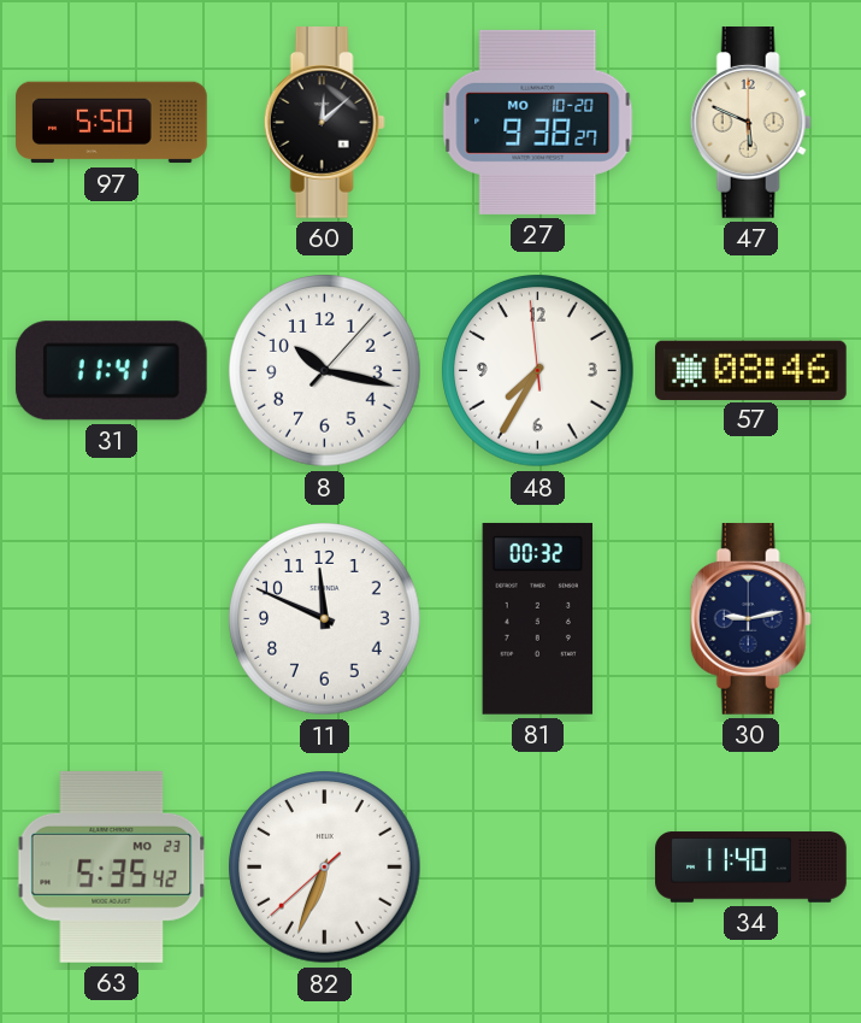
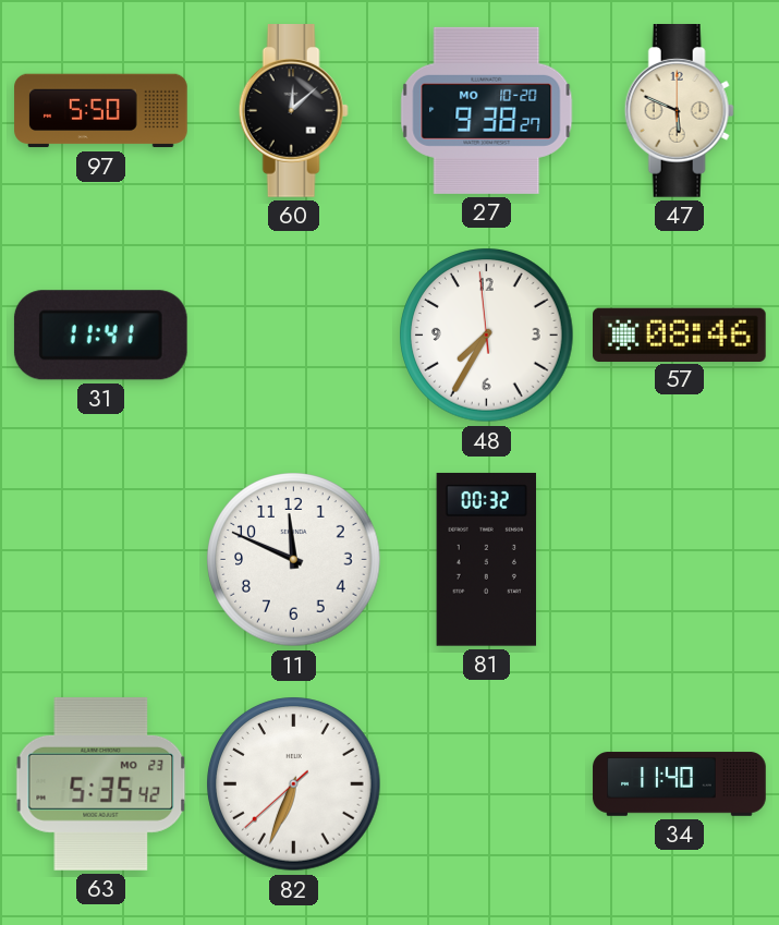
8: 10:17 -> none
30: 9:13 -> none
